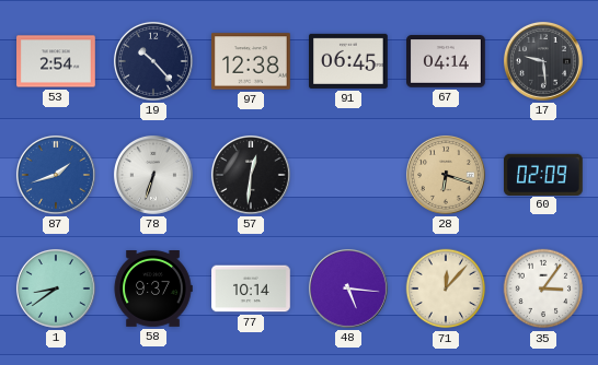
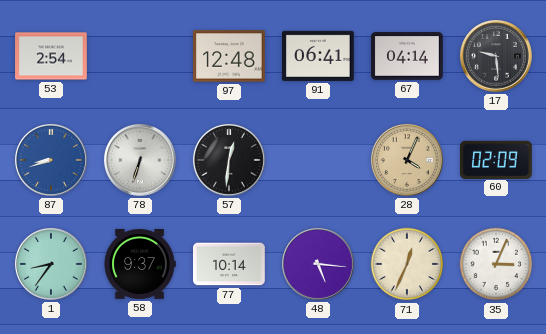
19: 10:23 -> none
97: 12:38 -> 12:48
91: 06:45 -> 06:41
87: 1:42 -> 8:42
28: 6:18 -> 4:04
1: 8:39 -> 8:36
71: 12:07 -> 12:34
35: 3:06 -> 3:04
